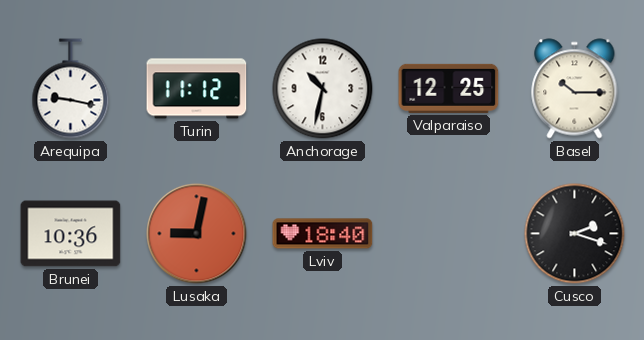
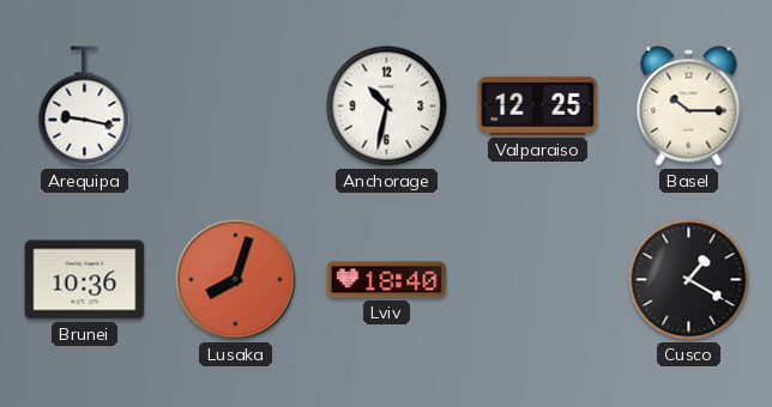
Turin: 11:12 -> none
Lusaka: 9:02 -> 8:03
Cusco: 2:18 -> 1:20
